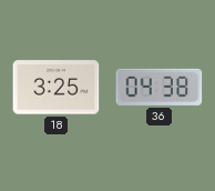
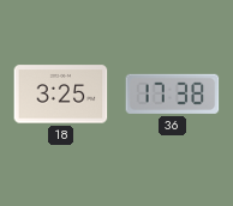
36: 04:38 -> 17:38
